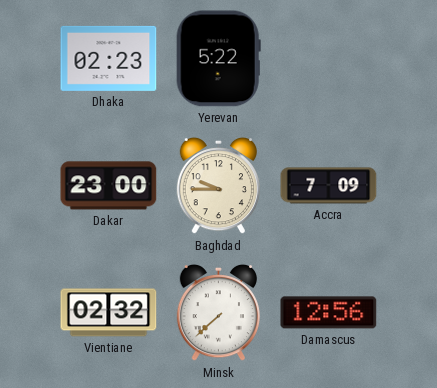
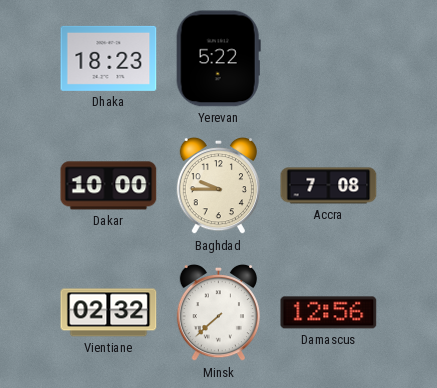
Dhaka: 02:23 -> 18:23
Dakar: 23:00 -> 10:00
Accra: 7:09 -> 7:08
